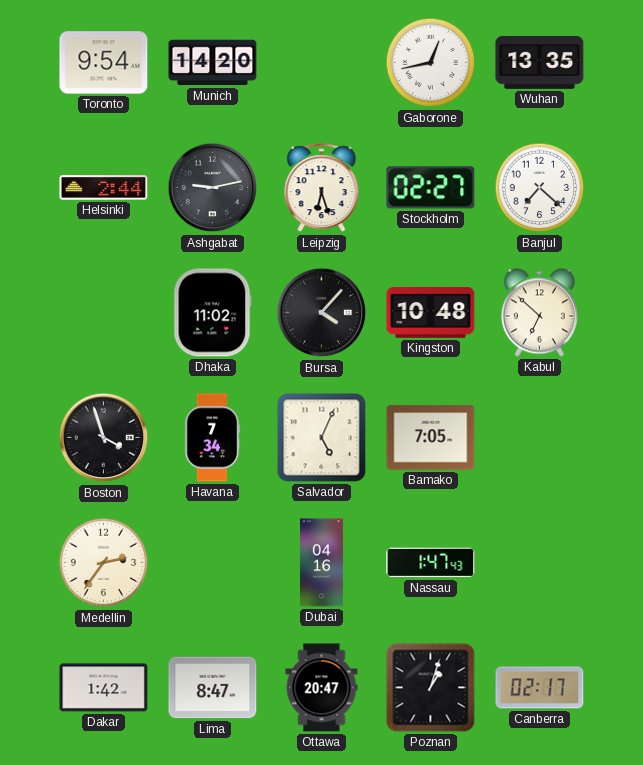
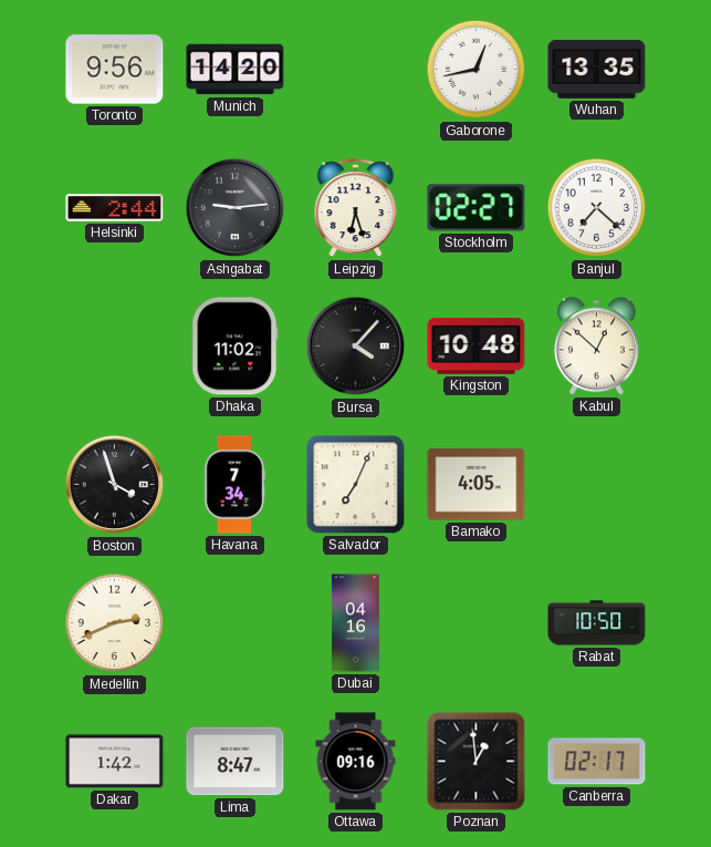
Toronto: 9:54 -> 9:56
Ashgabat: 9:13 -> 9:14
Kabul: 6:52 -> 12:52
Salvador: 5:04 -> 7:04
Bamako: 7:05 -> 4:05
Medellin: 2:36 -> 2:41
Nassau: 1:47 -> none
Rabat: none -> 10:50
Ottawa: 20:47 -> 09:16
Poznan: 1:03 -> 12:59
